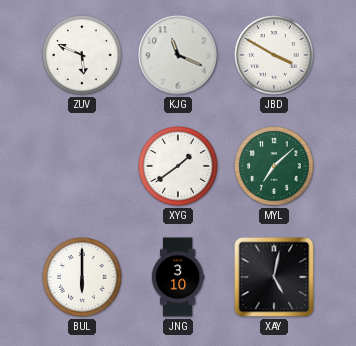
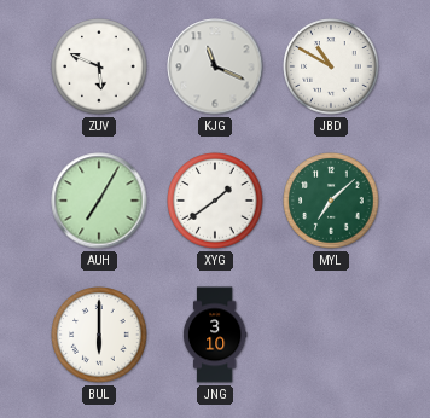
JBD: 3:50 -> 10:50
AUH: none -> 7:05
XAY: 5:02 -> none
